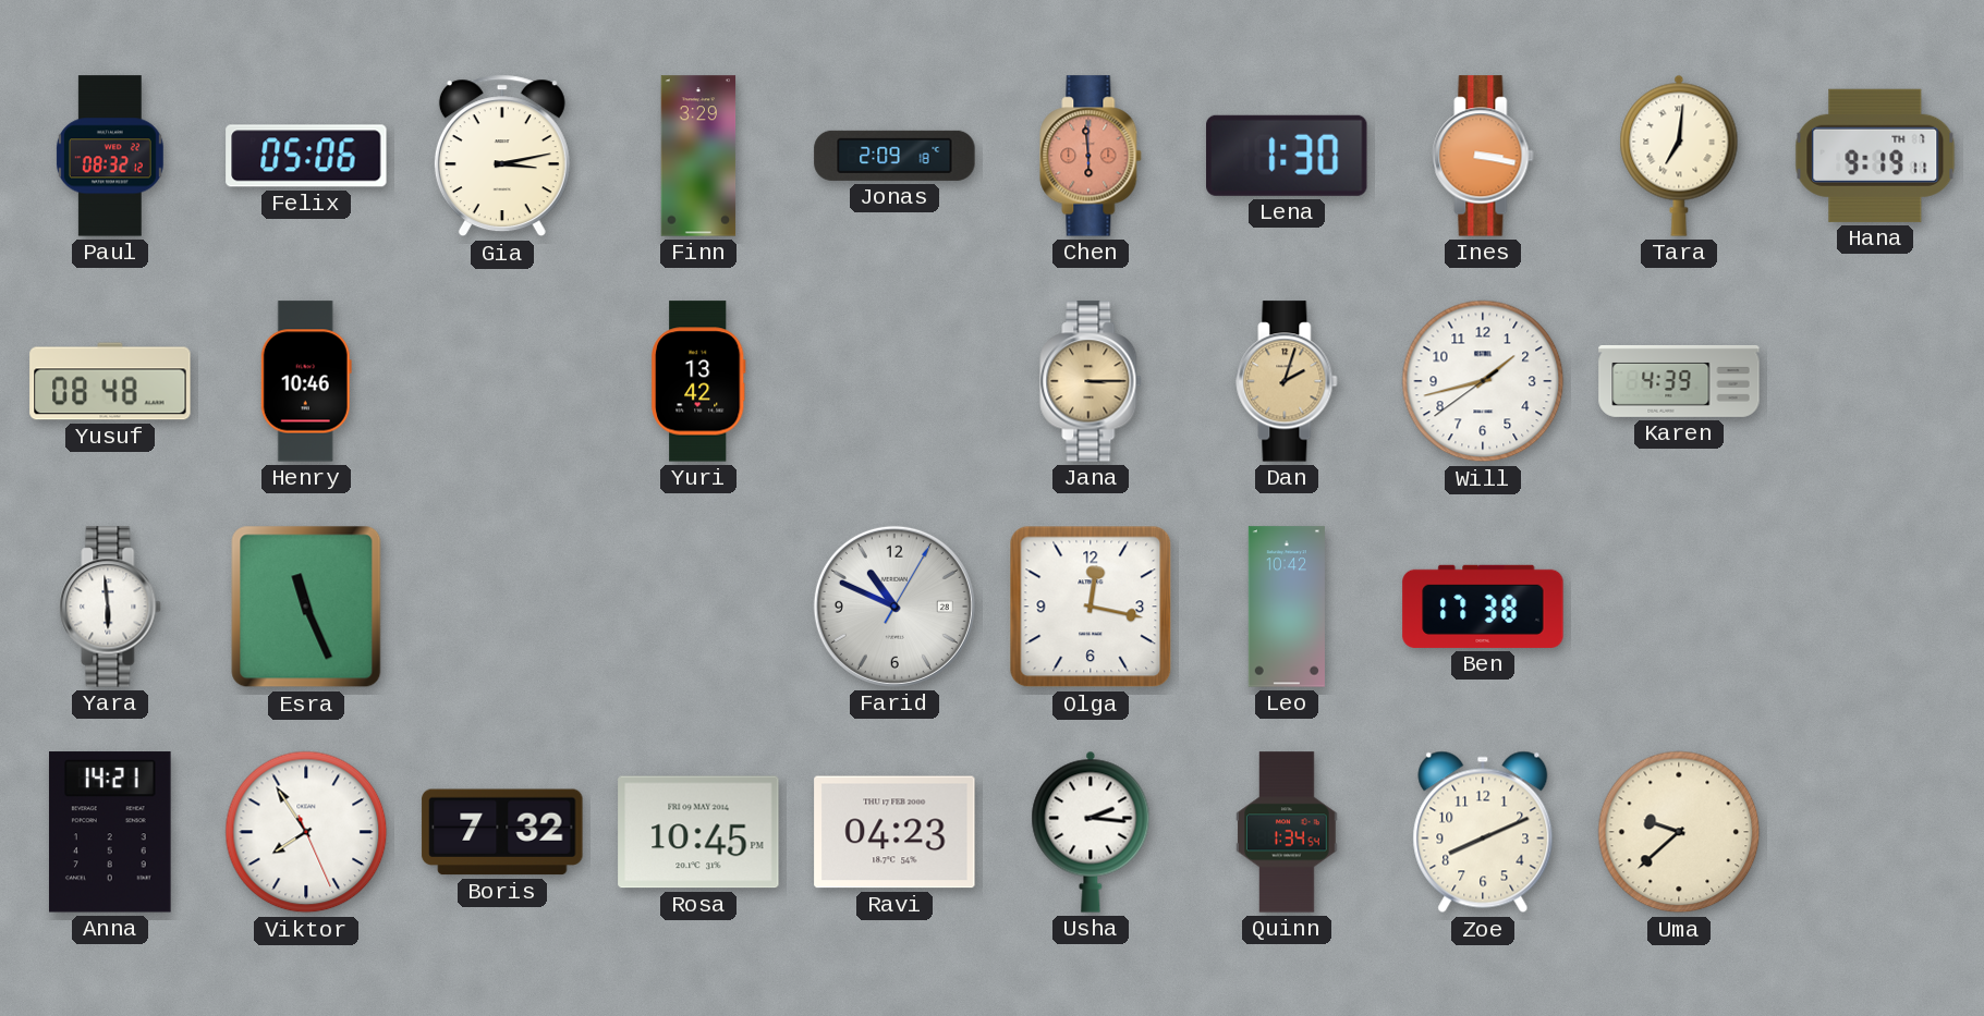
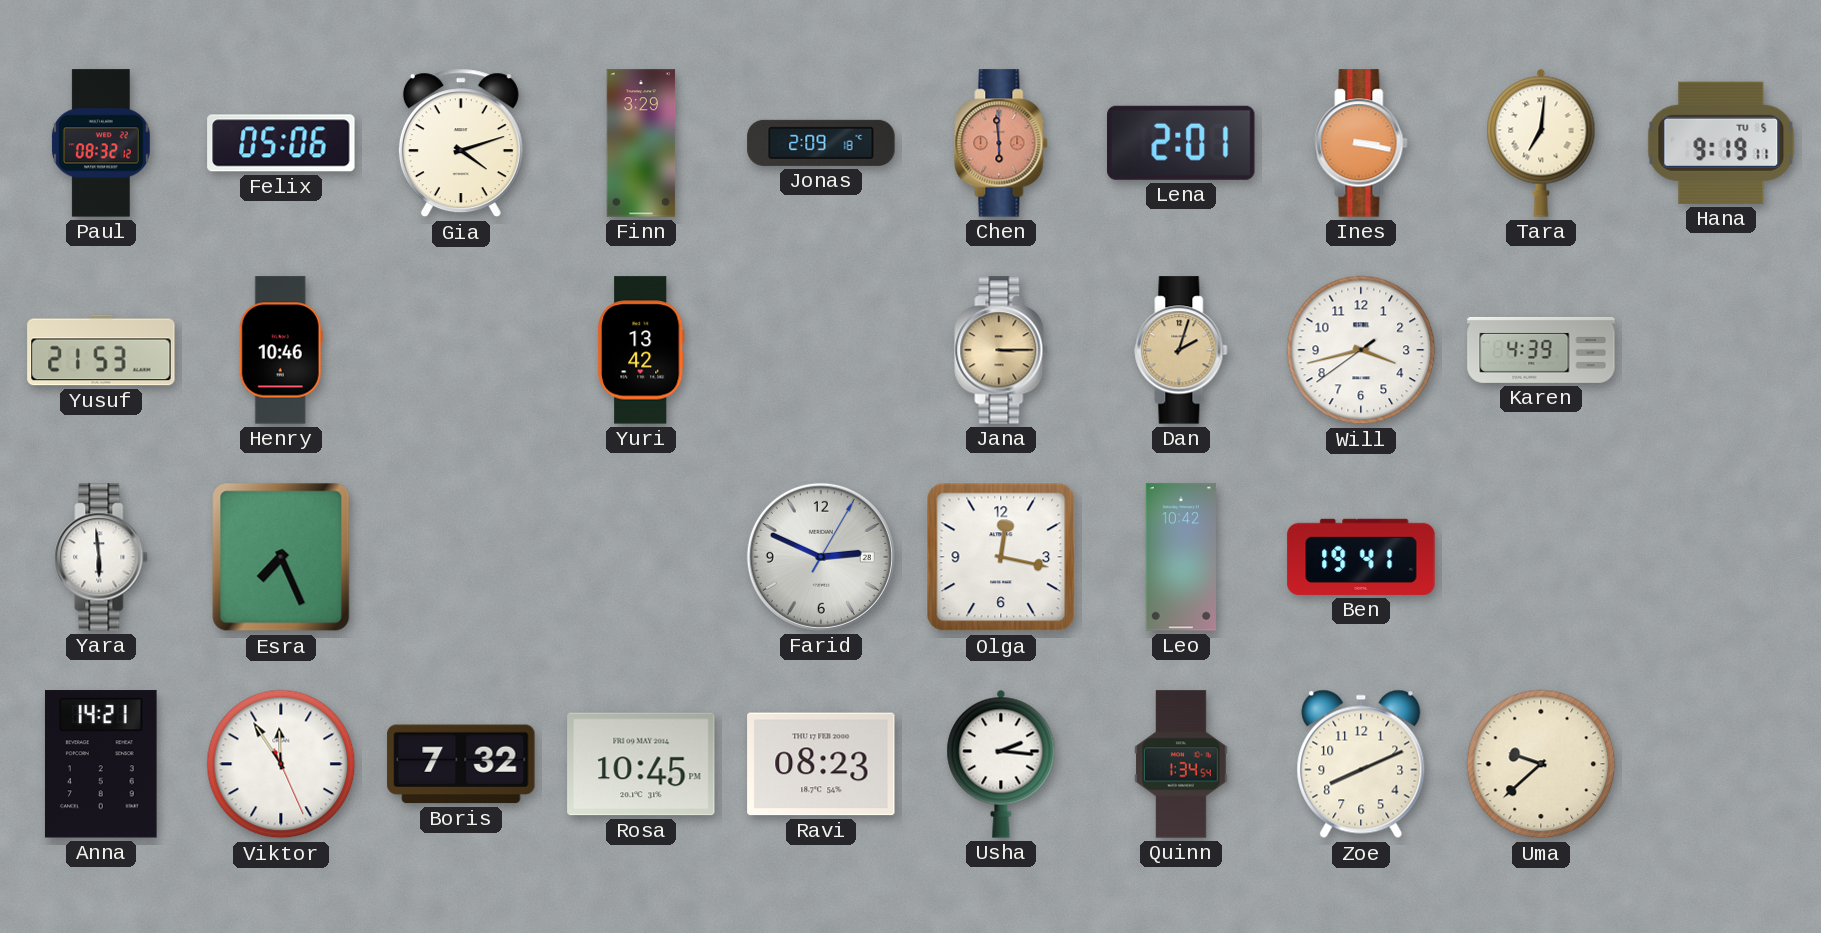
Gia: 3:13 -> 4:12
Lena: 1:30 -> 2:01
Hana date: TH 7 -> TU 5
Yusuf: 08:48 -> 21:53
Will: 1:42 -> 3:42
Esra: 11:26 -> 7:26
Farid: 10:49 -> 2:49
Ben: 17:38 -> 19:41
Viktor: 7:54 -> 11:54
Ravi: 04:23 -> 08:23
